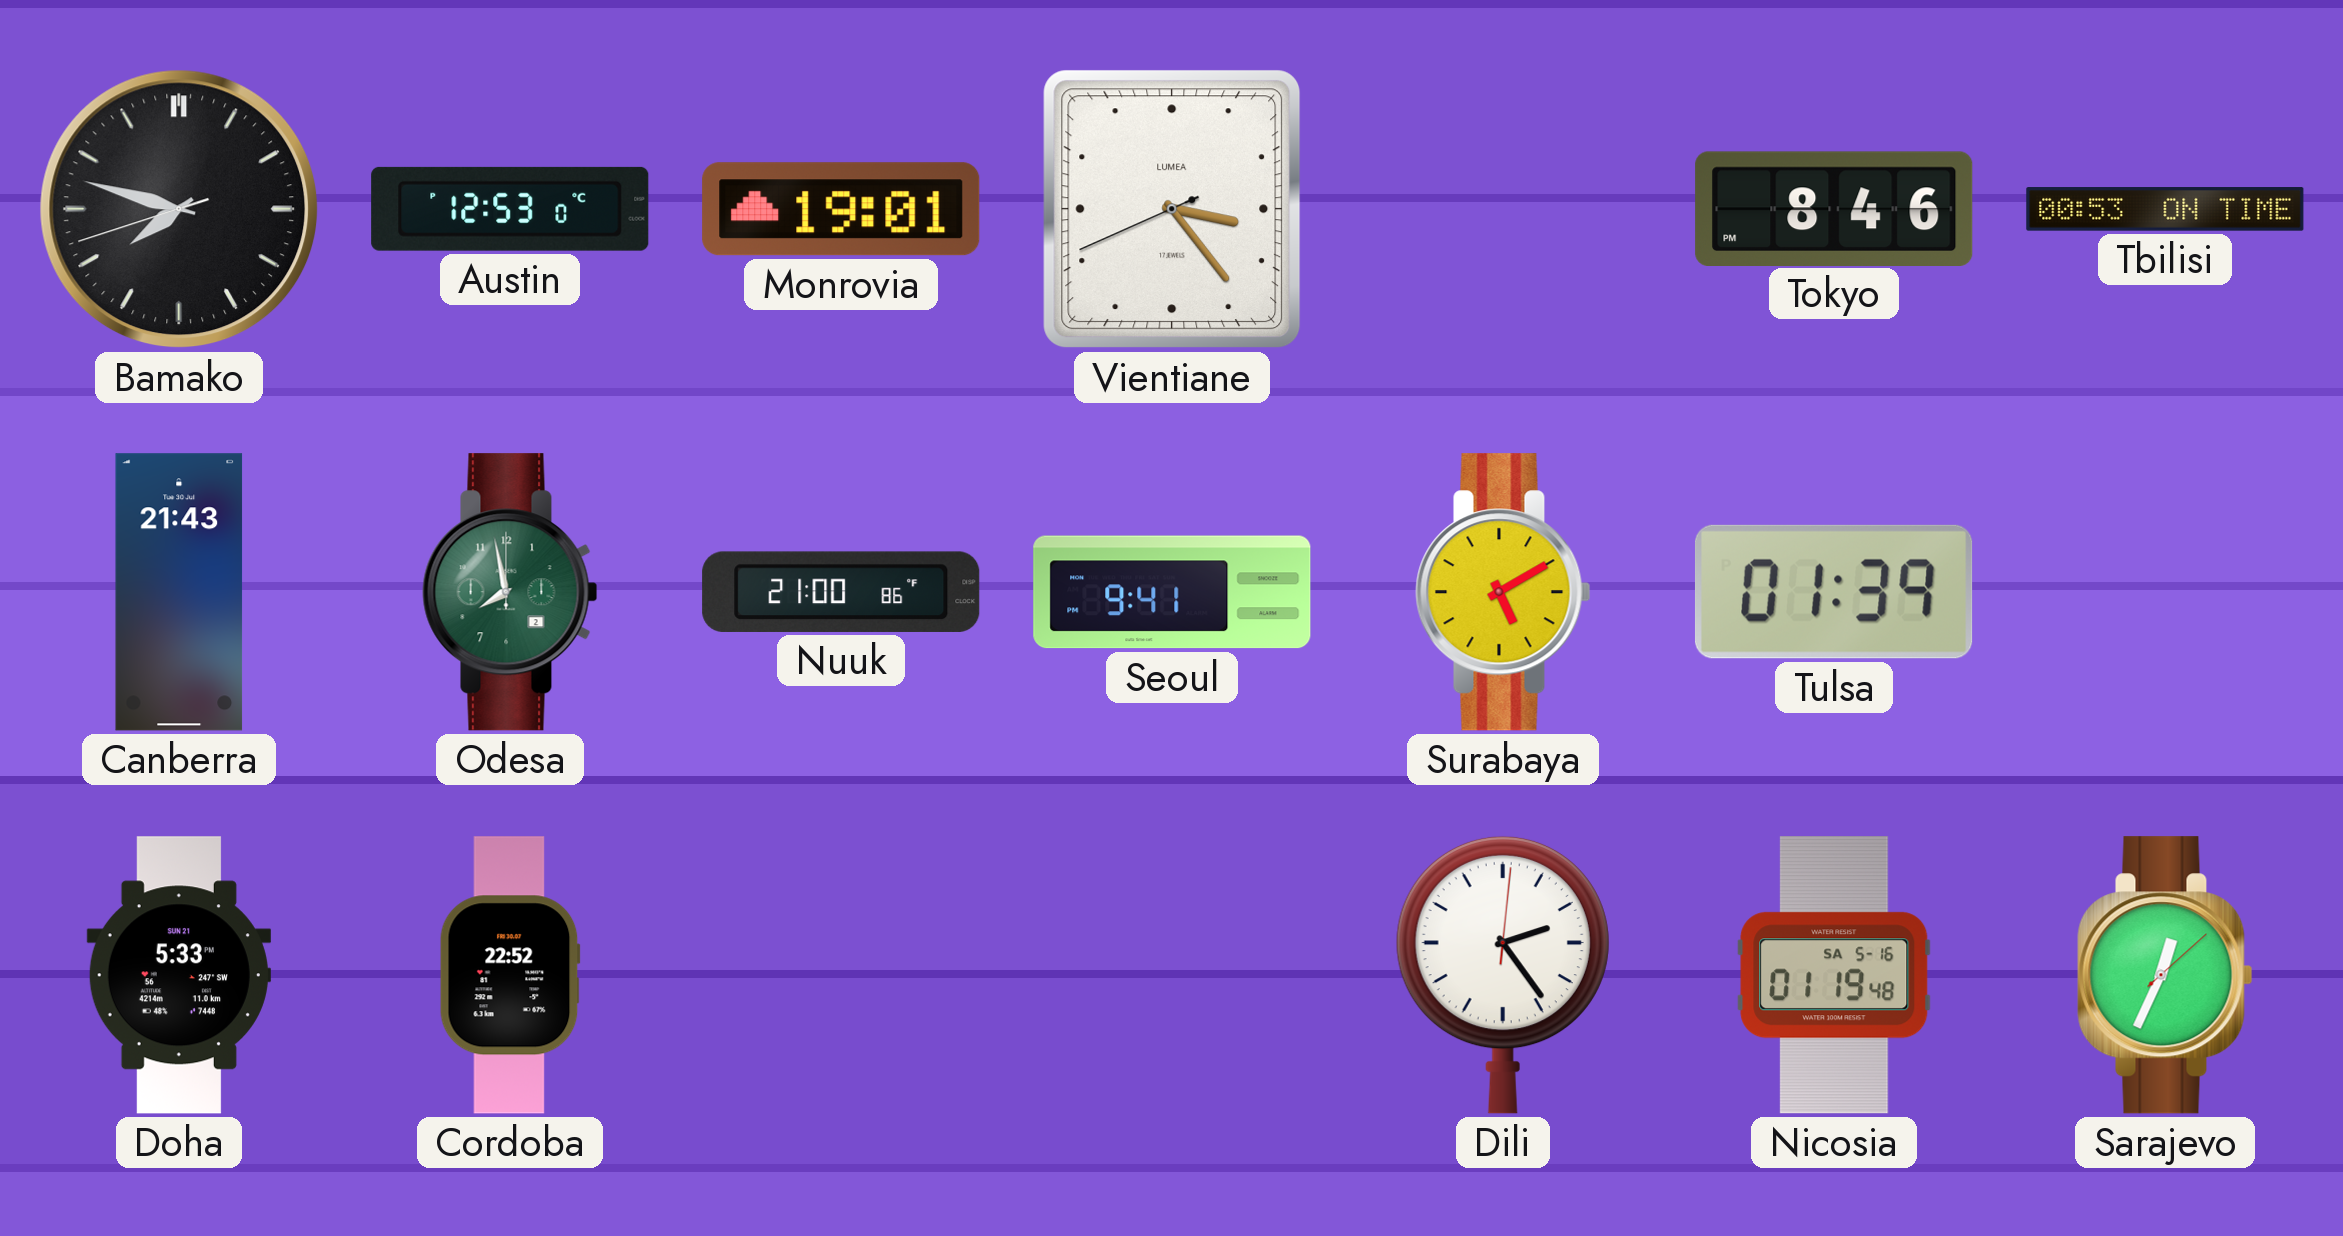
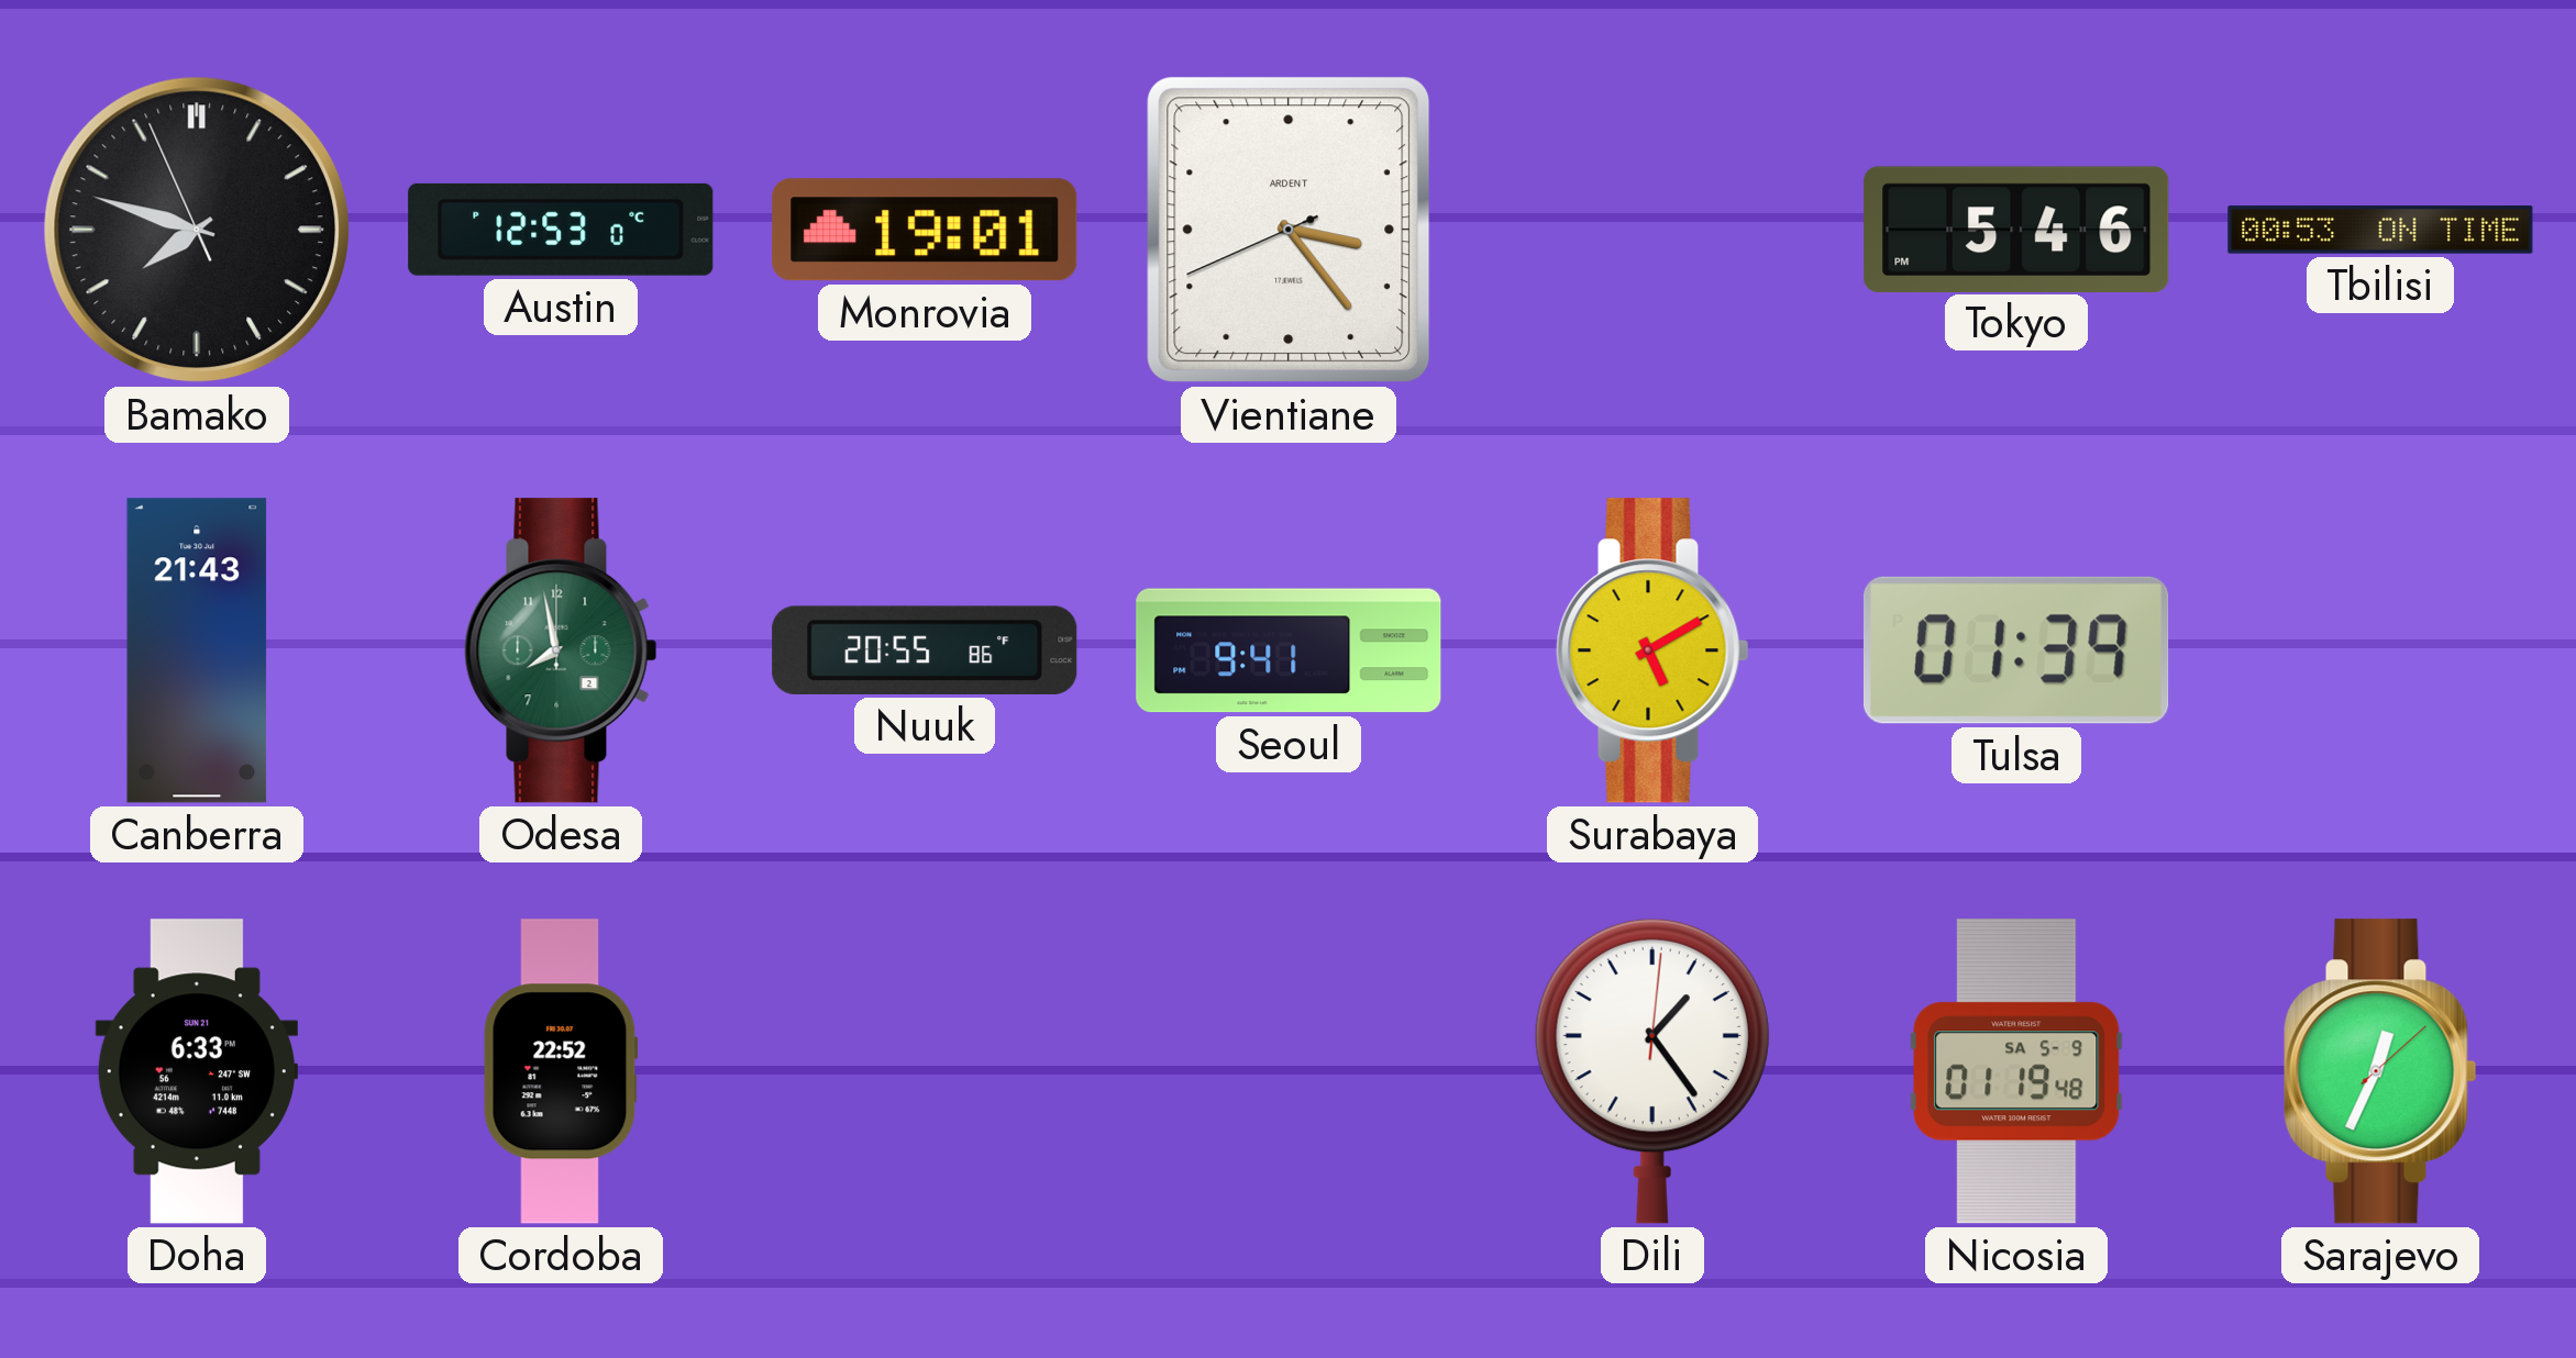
Bamako: 7:47:42 -> 7:47:56
Vientiane brand: LUMEA -> ARDENT
Tokyo: 8:46 -> 5:46
Nuuk: 21:00 -> 20:55
Doha: 5:33 -> 6:33
Dili: 2:24 -> 1:24
Nicosia date: SA 5-16 -> SA 5-9
